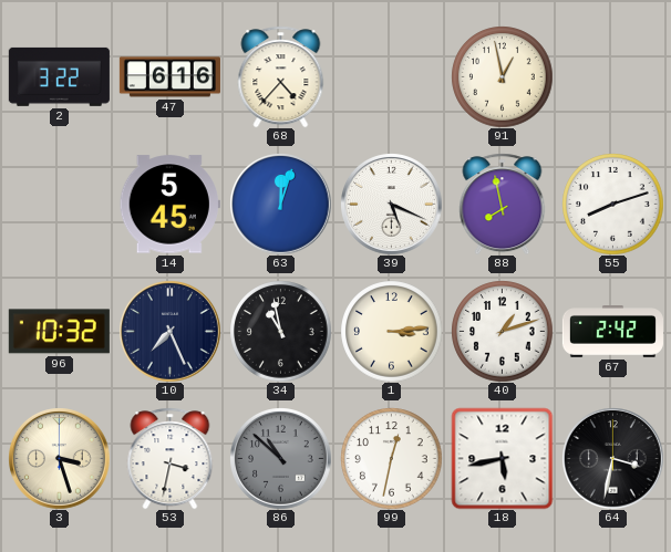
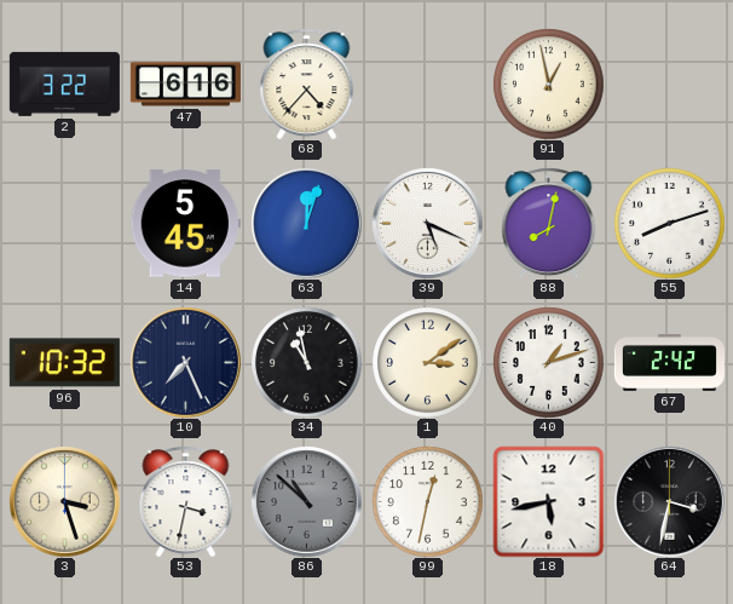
88: 7:58 -> 8:02
1: 3:14 -> 3:09
